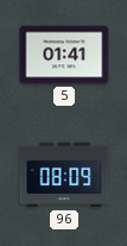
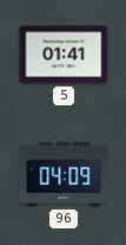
96: 08:09 -> 04:09
